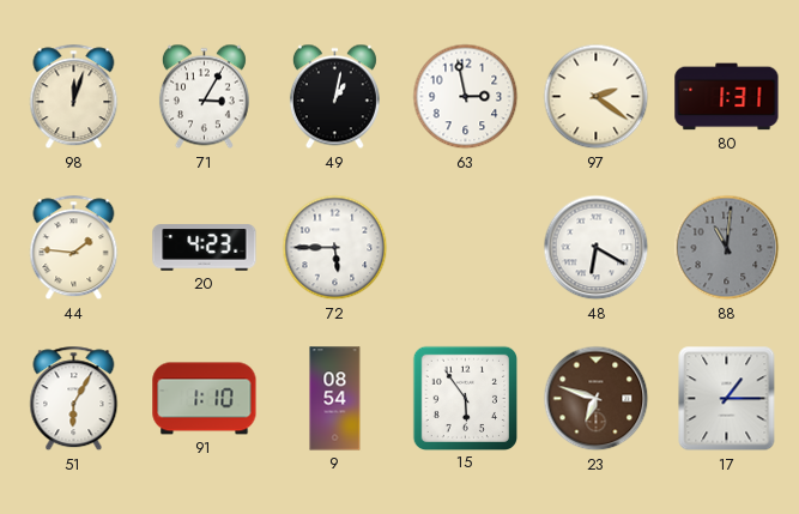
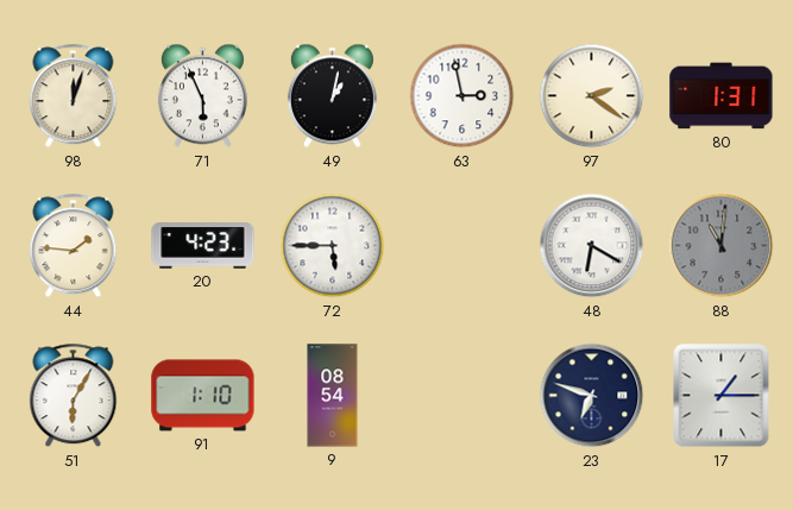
71: 3:05 -> 5:56
15: 5:54 -> none
23 dial: brown -> navy
